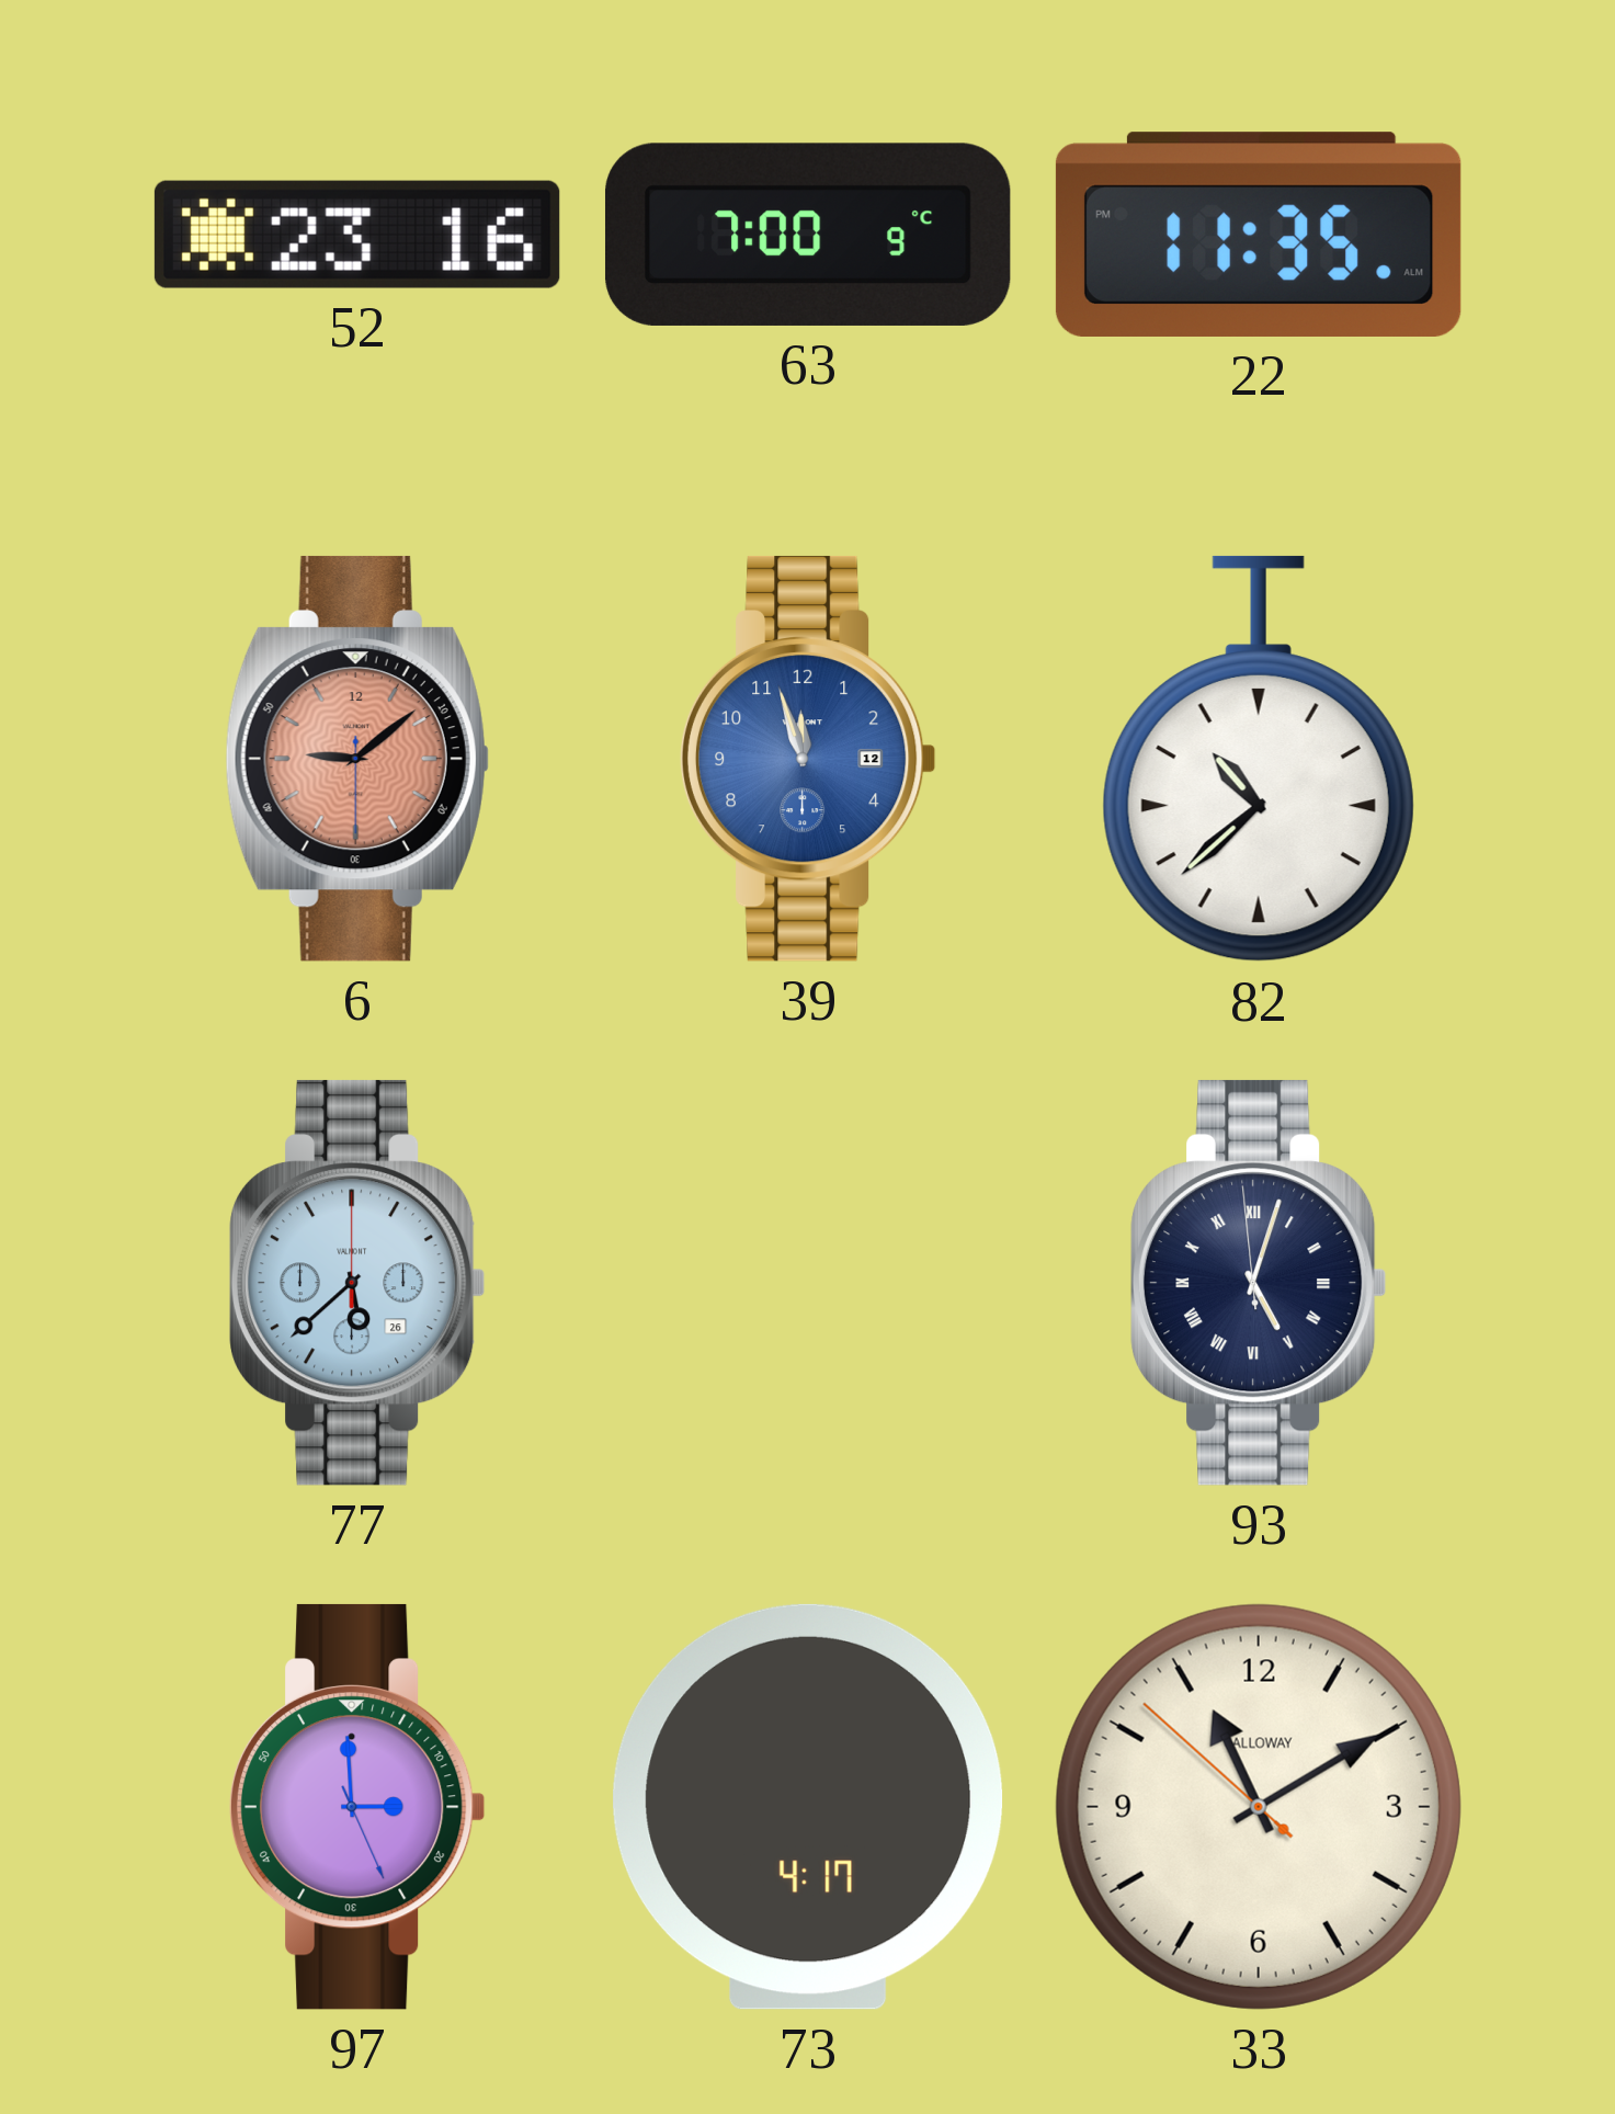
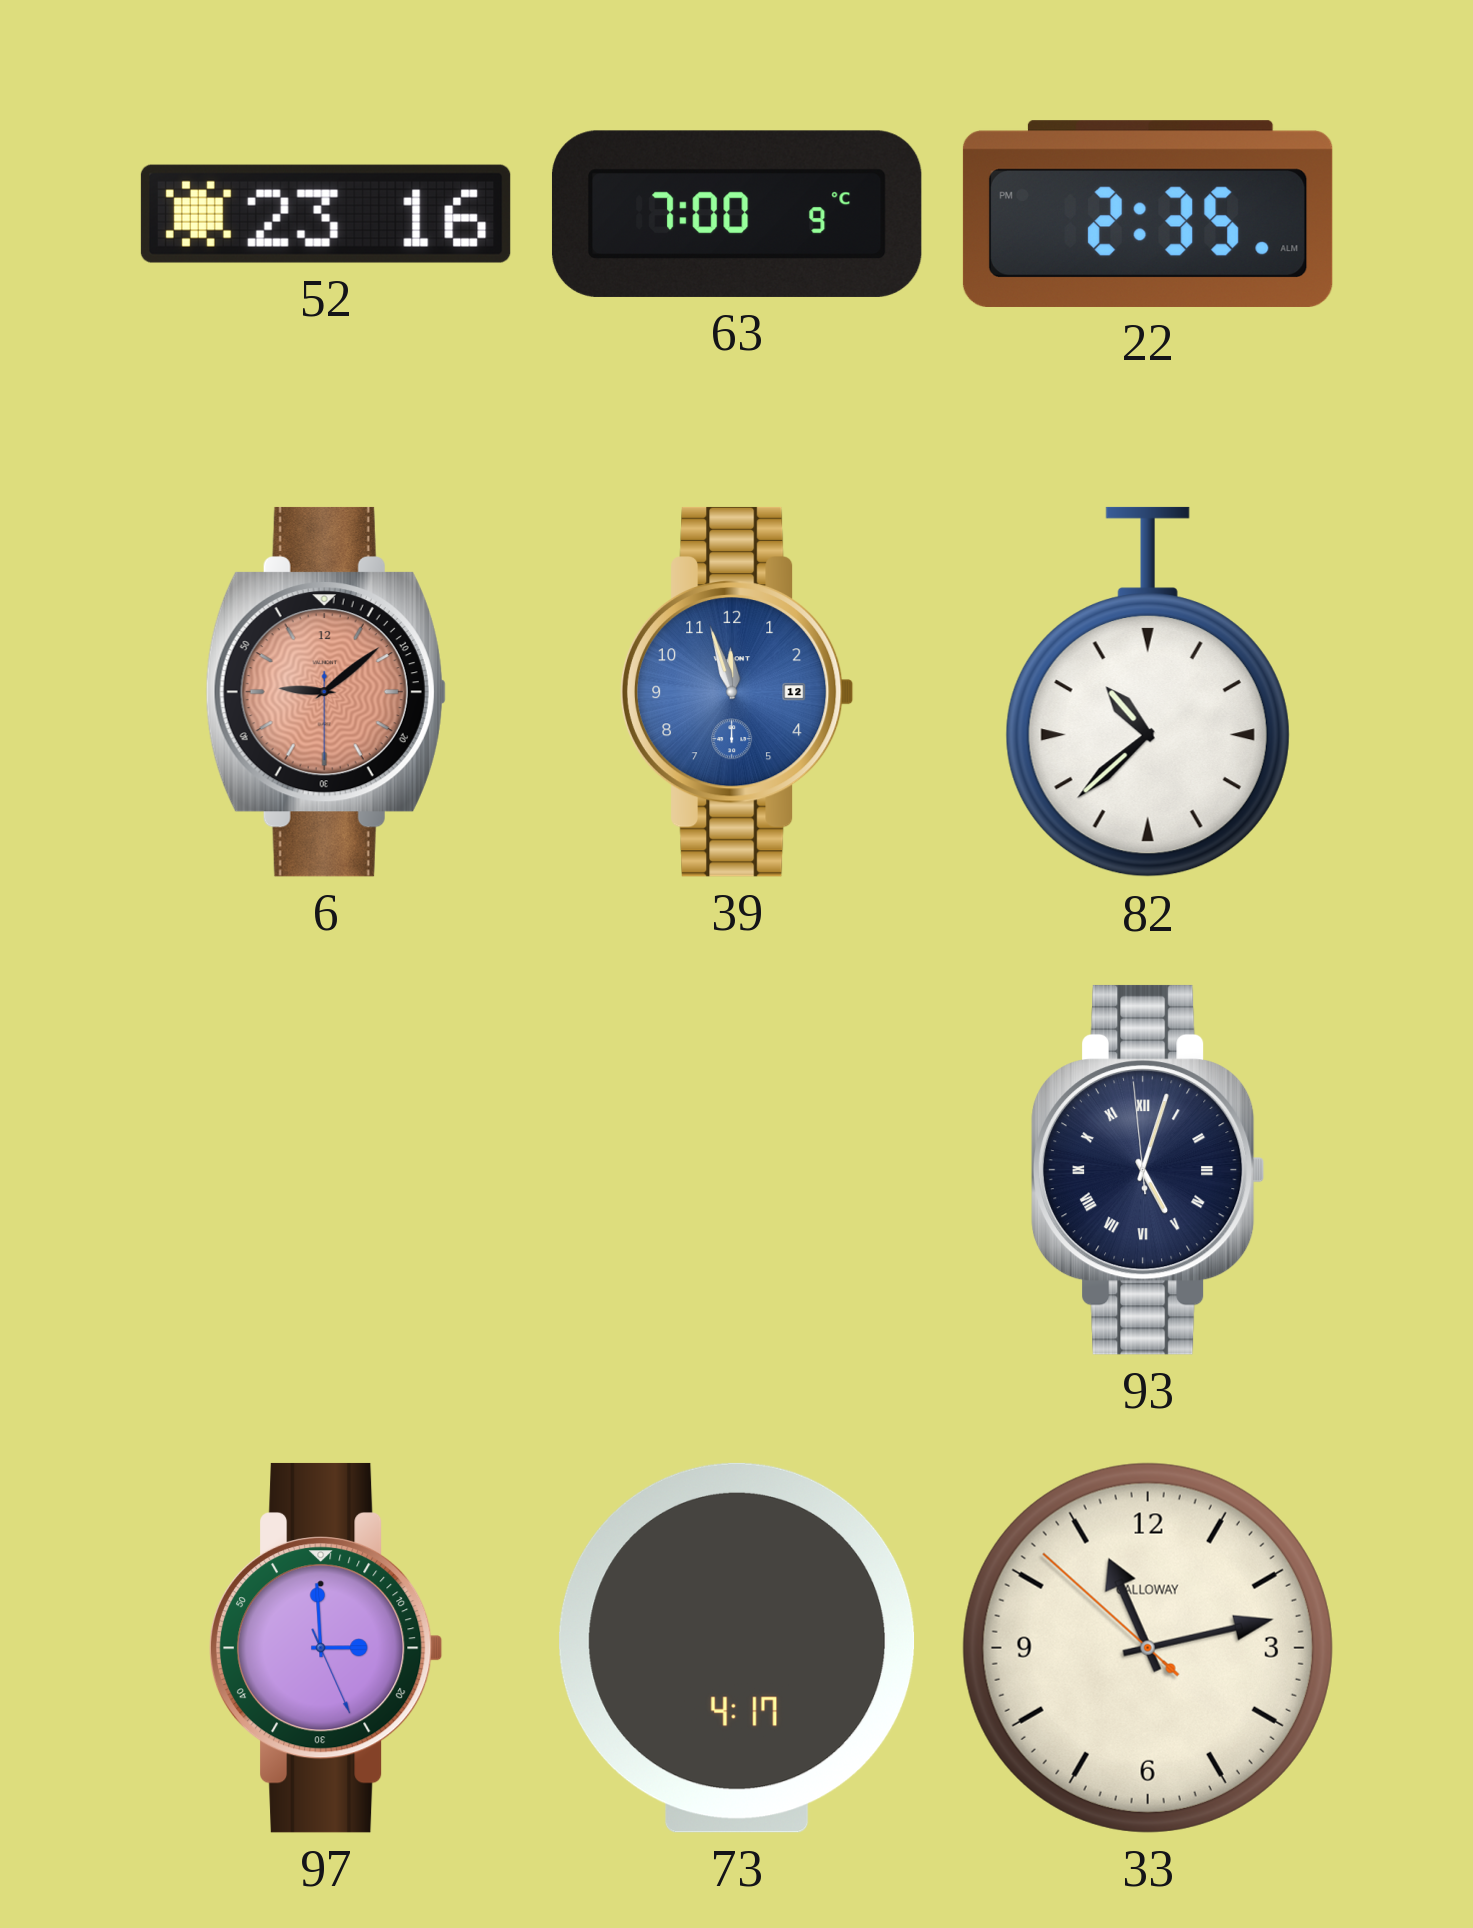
22: 11:35 -> 2:35
77: 5:38 -> none
33: 11:09 -> 11:12
